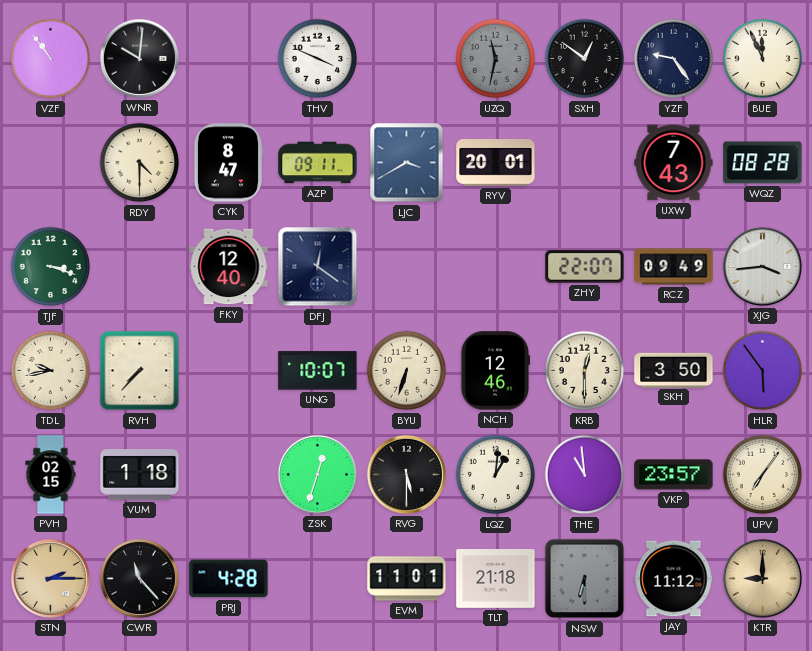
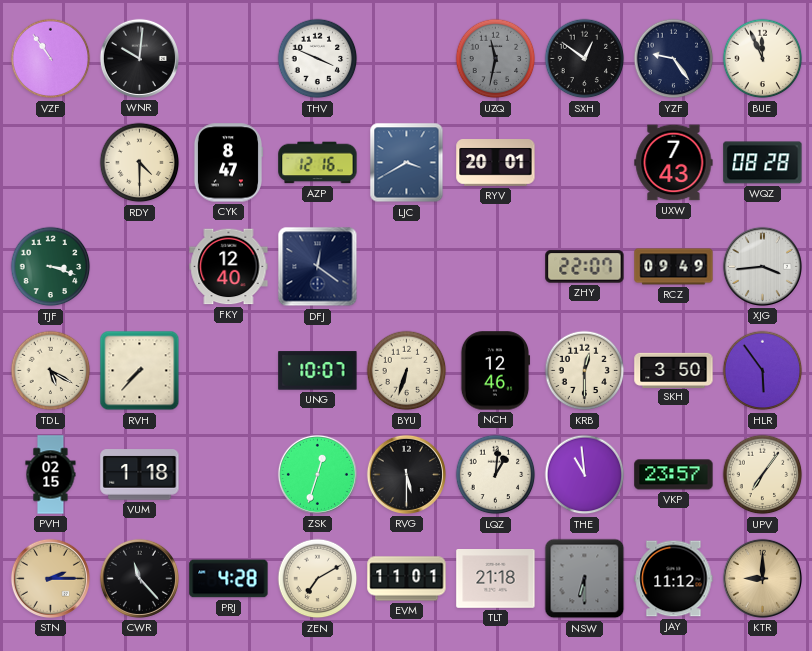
AZP: 09:11 -> 12:16
TDL: 9:43 -> 5:20
ZEN: none -> 7:10
